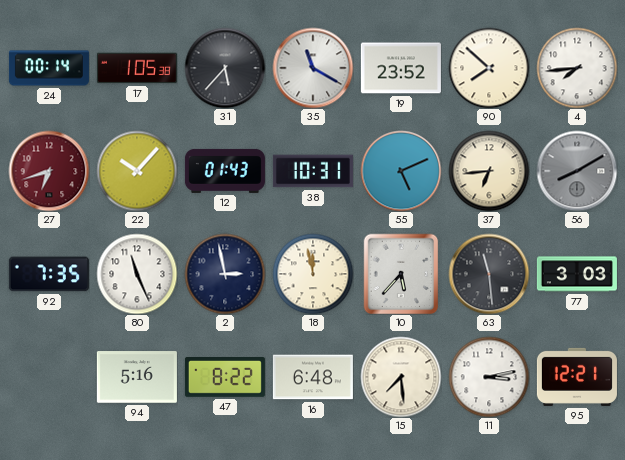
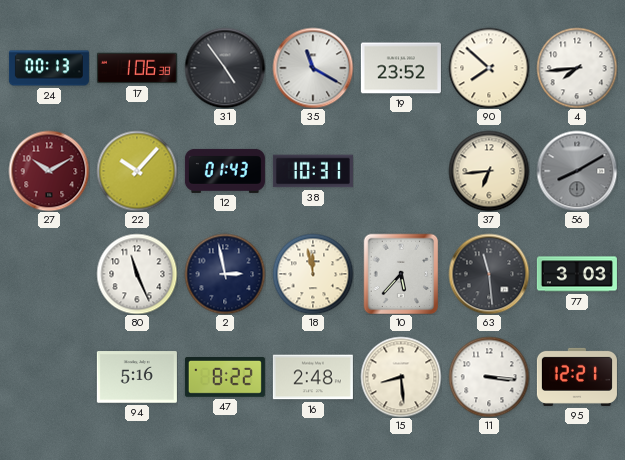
24: 00:14 -> 00:13
17: 1:05 -> 1:06
31: 5:37 -> 4:54
27: 6:42 -> 10:10
55: 5:11 -> none
92: 7:35 -> none
16: 6:48 -> 2:48
15: 7:29 -> 8:29
11: 3:13 -> 3:16
